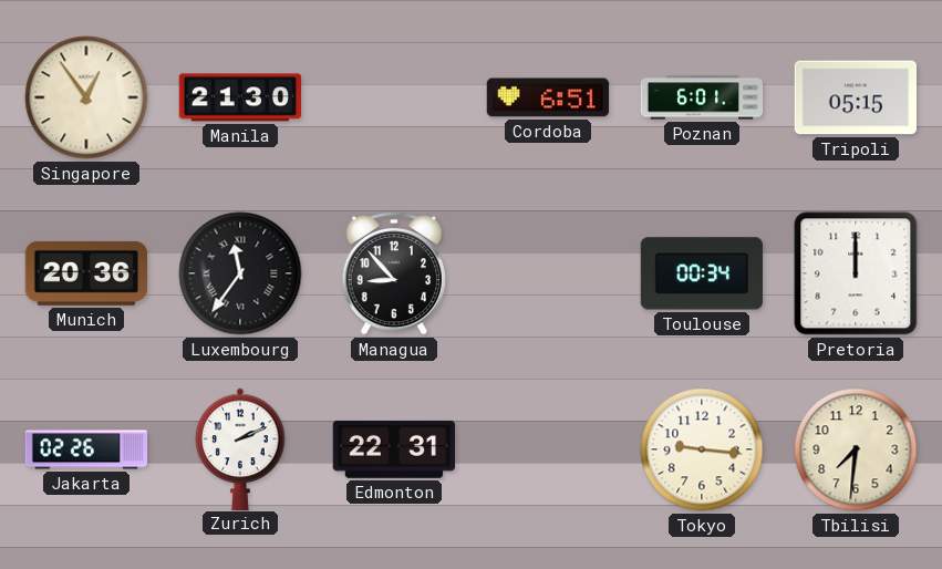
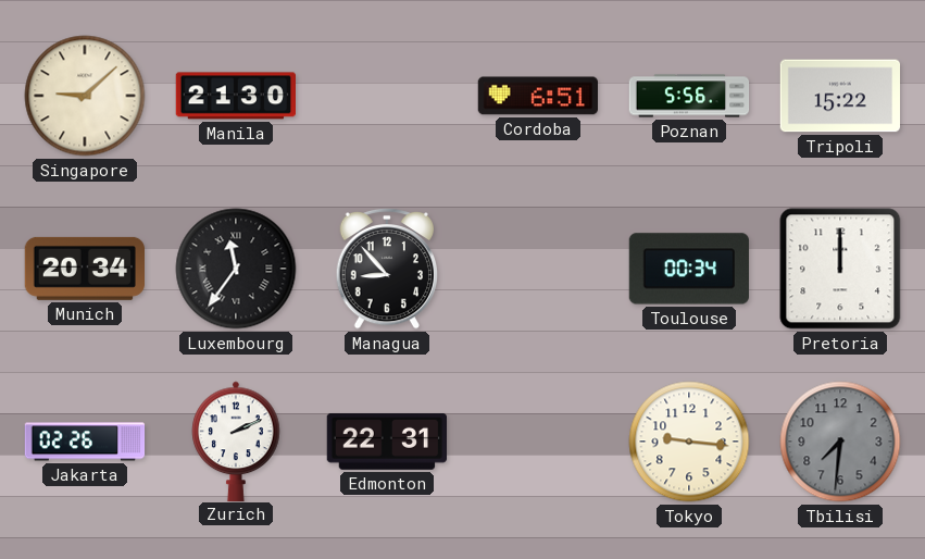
Singapore: 12:54 -> 9:08
Poznan: 6:01 -> 5:56
Tripoli: 05:15 -> 15:22
Munich: 20:36 -> 20:34
Tbilisi dial: cream -> grey
